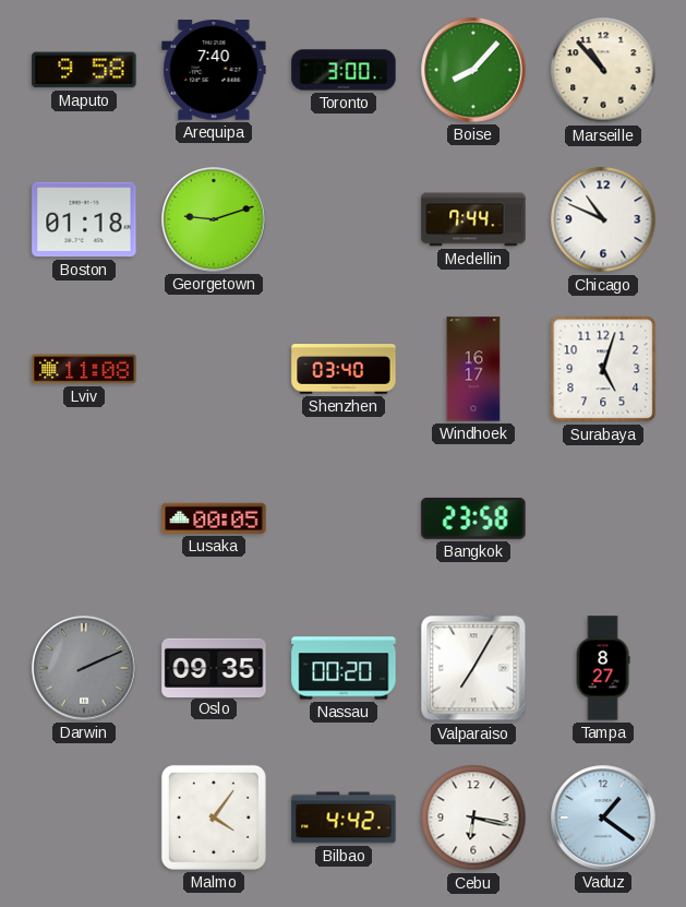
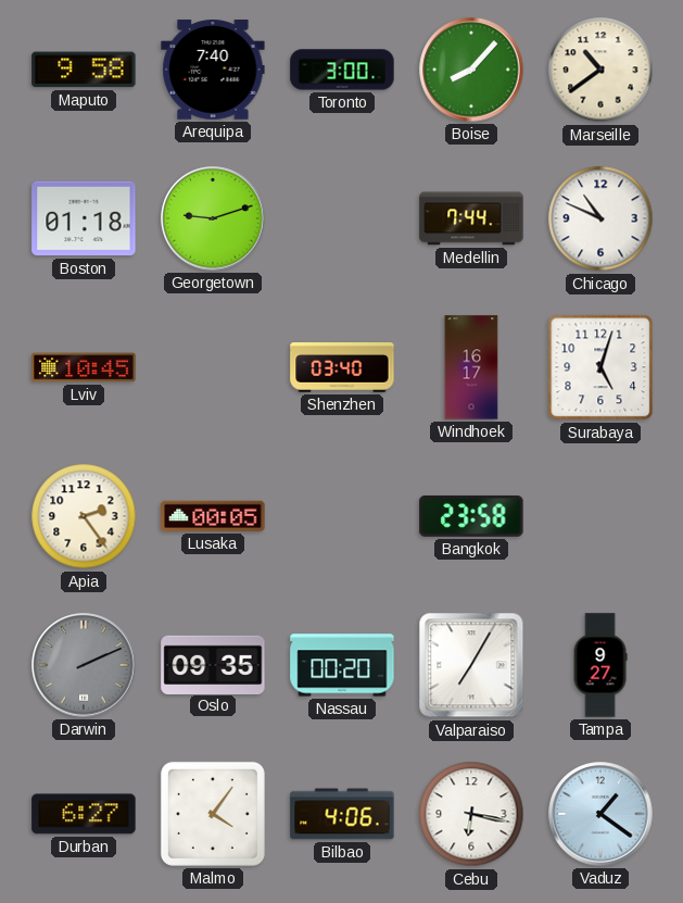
Marseille: 10:53 -> 10:39
Lviv: 11:08 -> 10:45
Apia: none -> 2:24
Tampa: 8:27 -> 9:27
Durban: none -> 6:27
Bilbao: 4:42 -> 4:06
